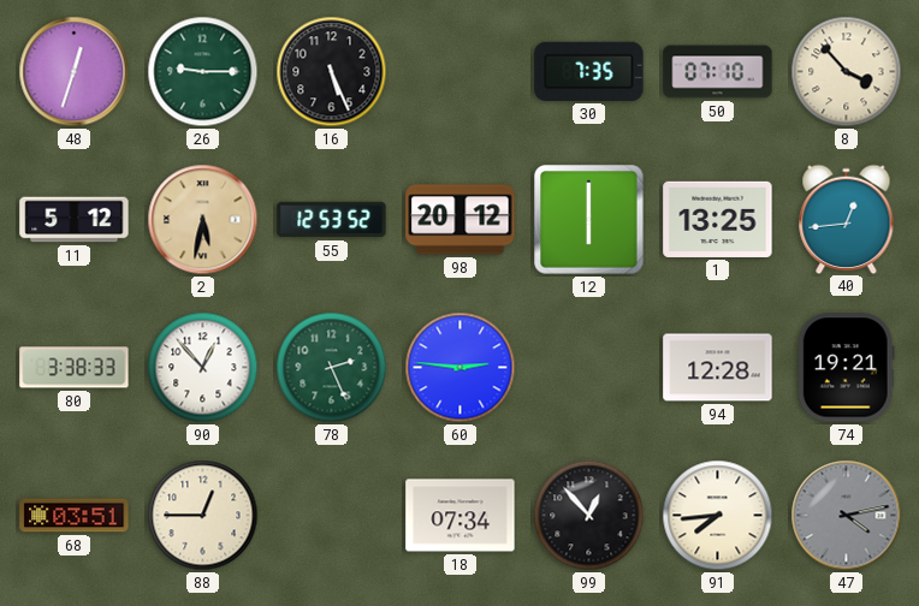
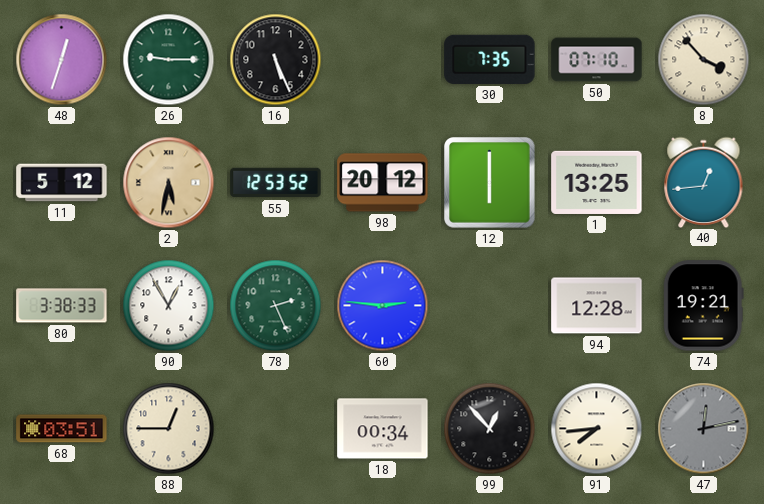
90: 12:53 -> 12:55
18: 07:34 -> 00:34
47: 4:13 -> 12:13
